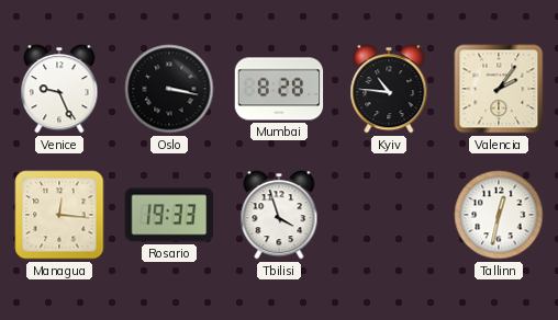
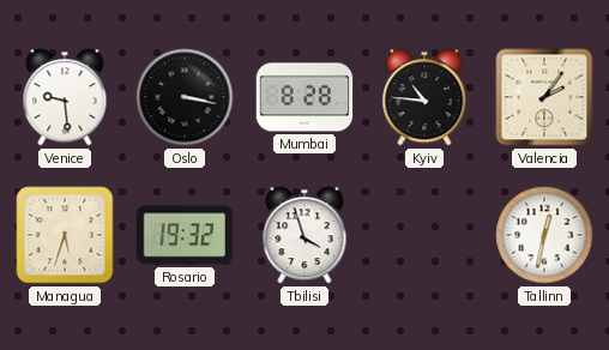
Venice: 9:26 -> 9:29
Managua: 12:16 -> 5:33
Rosario: 19:33 -> 19:32
